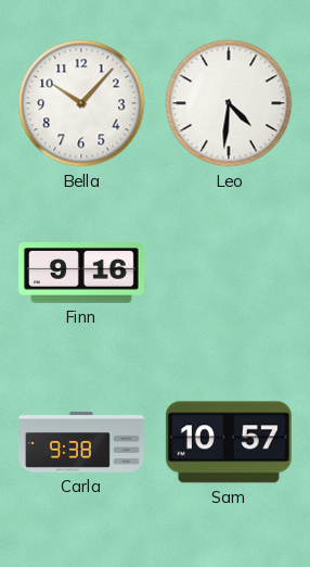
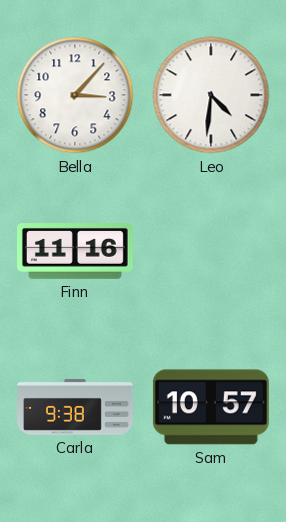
Bella: 10:07 -> 3:07
Finn: 9:16 -> 11:16
